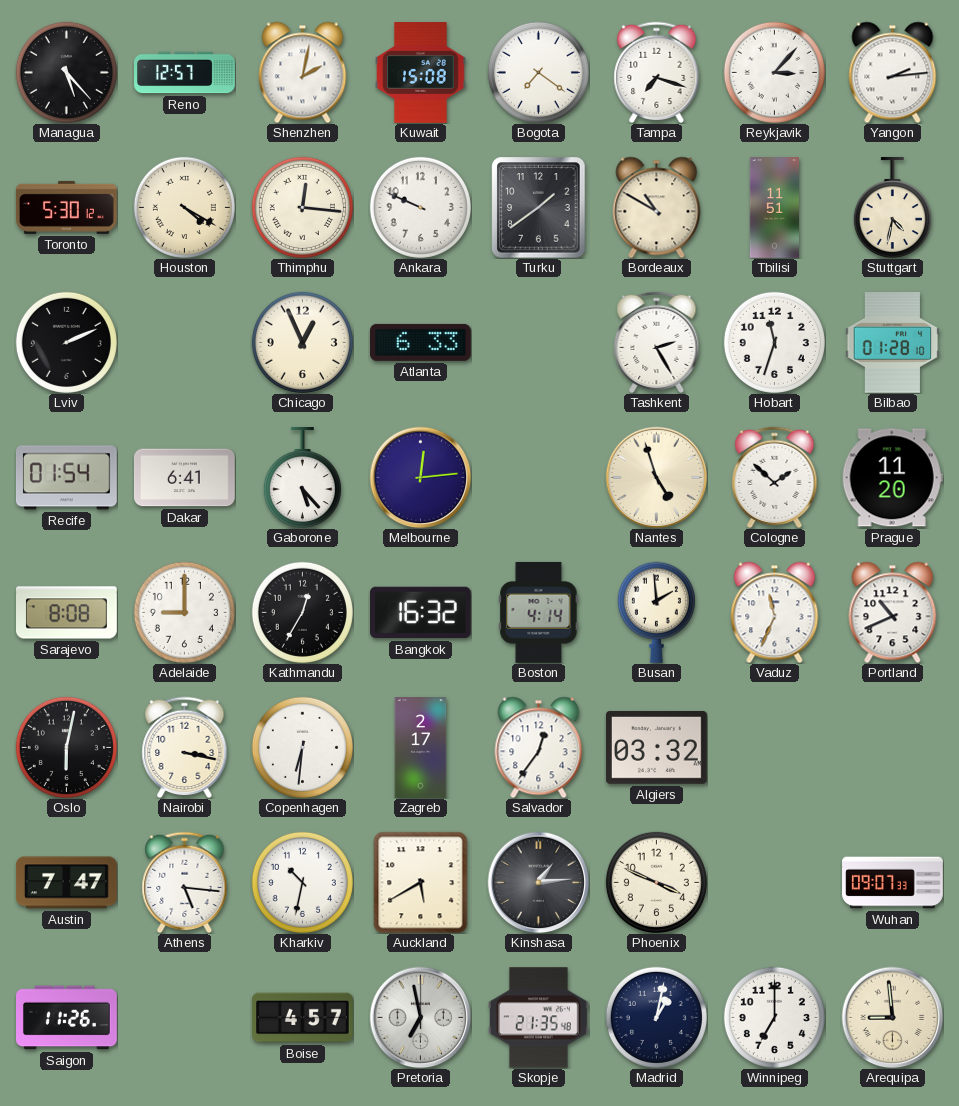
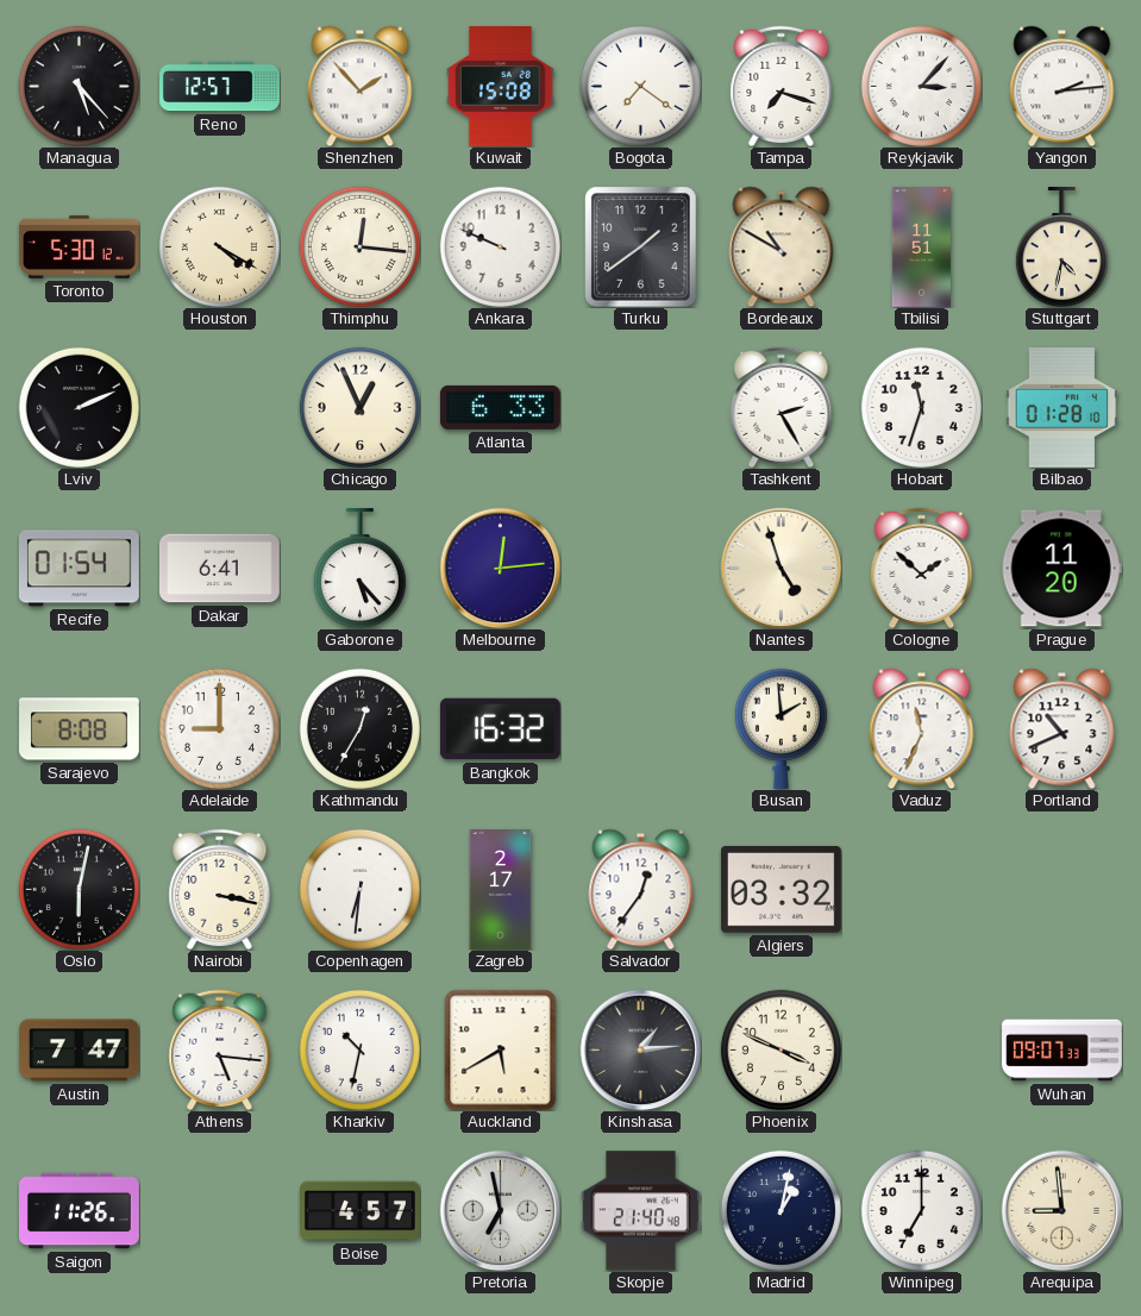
Shenzhen: 2:02 -> 1:53
Boston: 4:14 -> none
Skopje: 21:35 -> 21:40
